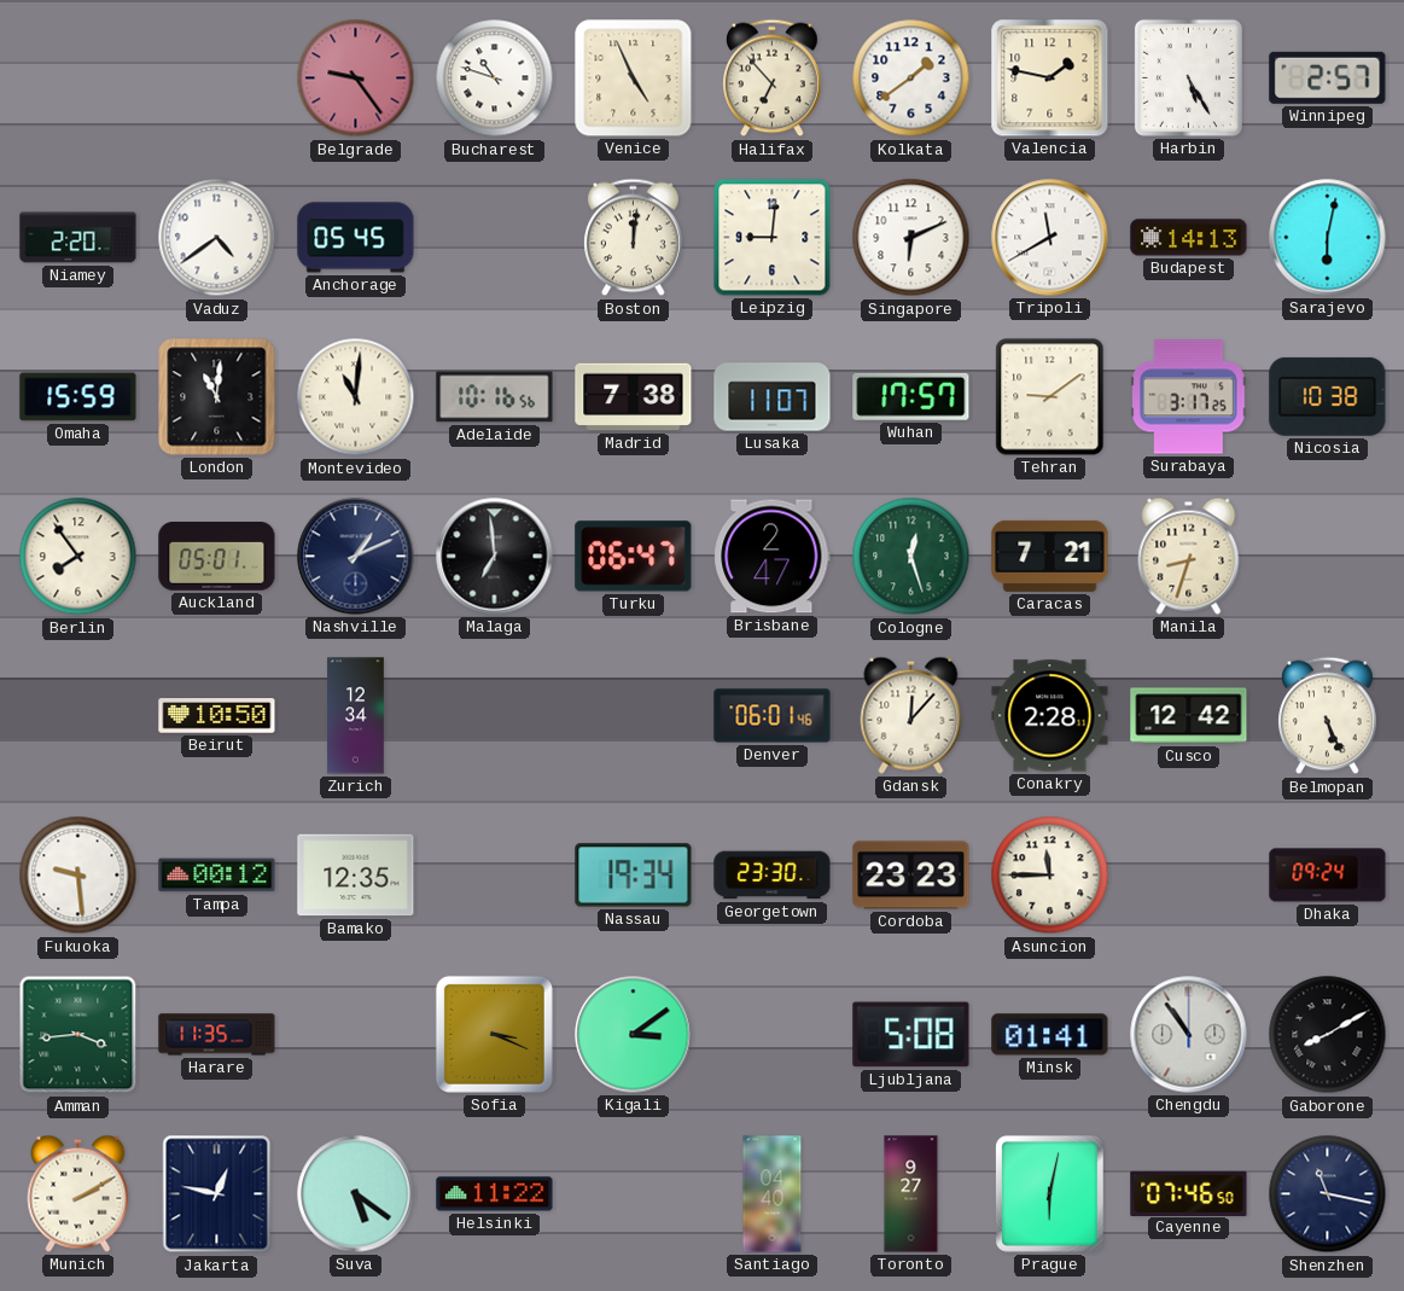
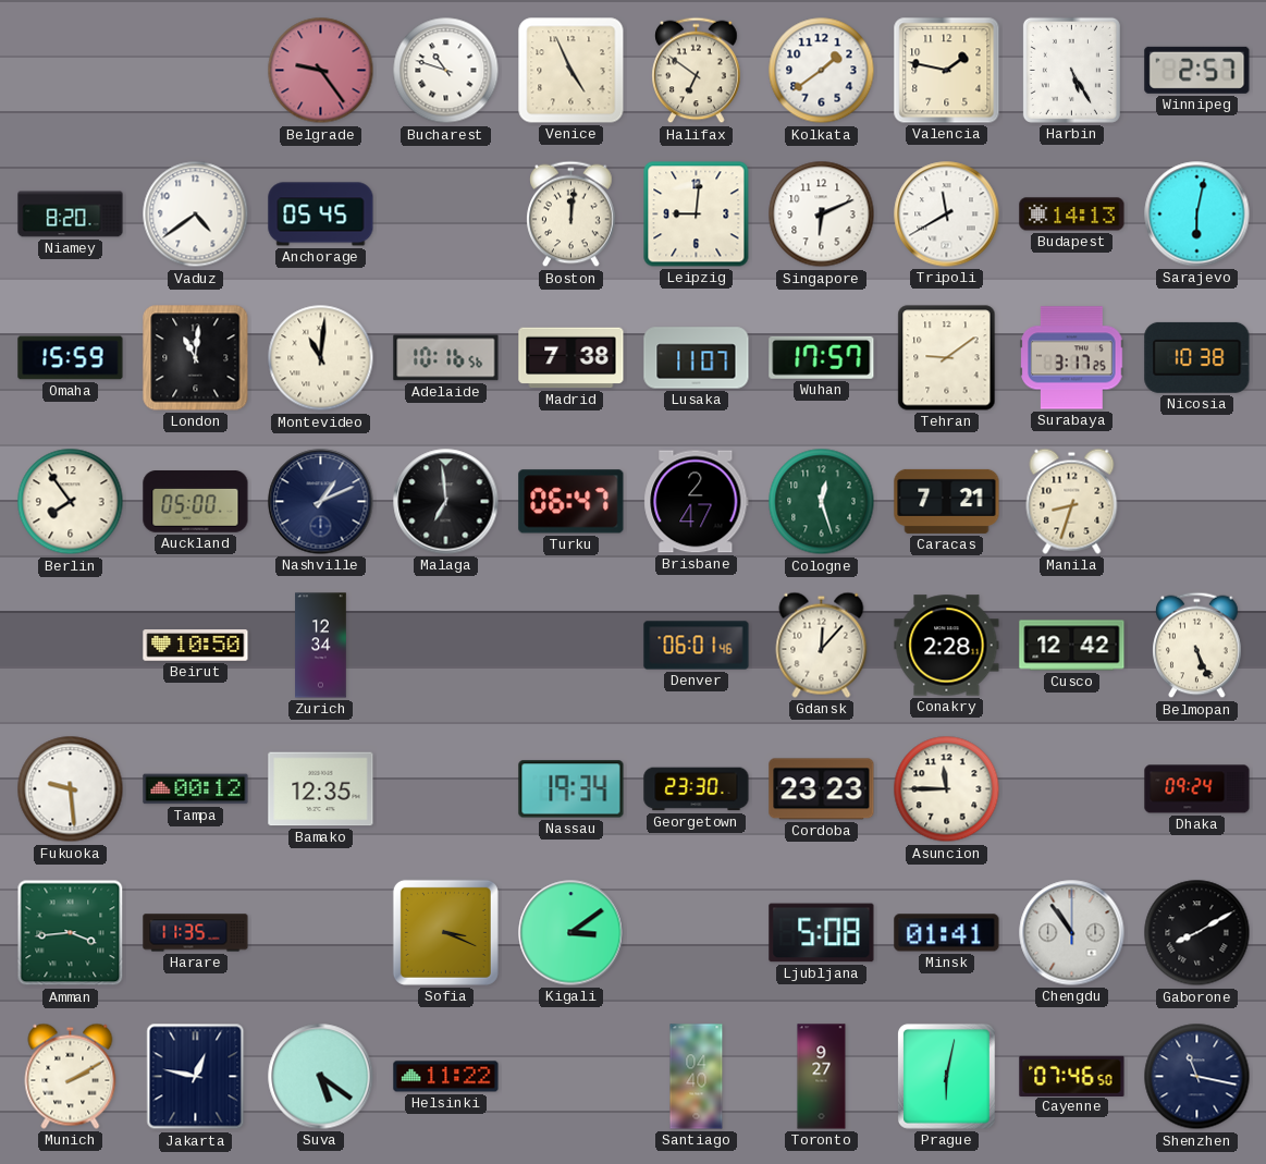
Halifax: 6:53 -> 6:51
Niamey: 2:20 -> 8:20
Auckland: 05:01 -> 05:00
